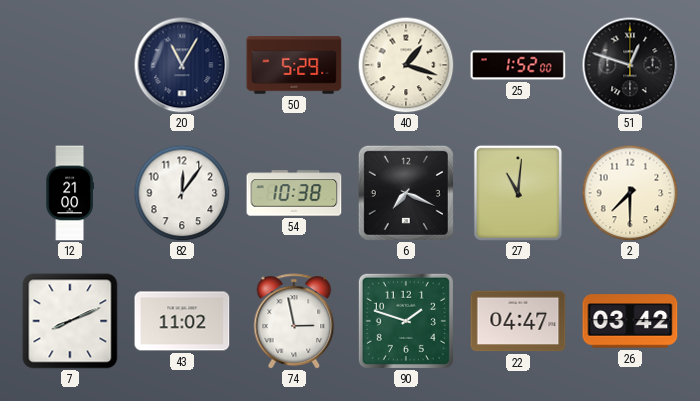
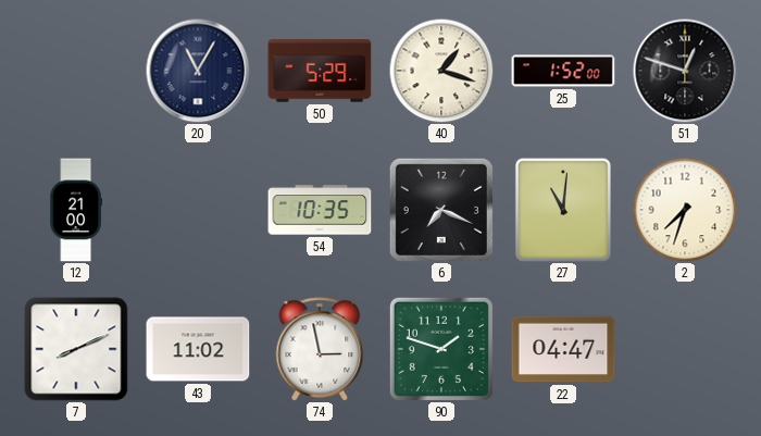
82: 12:06 -> none
54: 10:38 -> 10:35
2: 7:30 -> 7:33
26: 03:42 -> none
